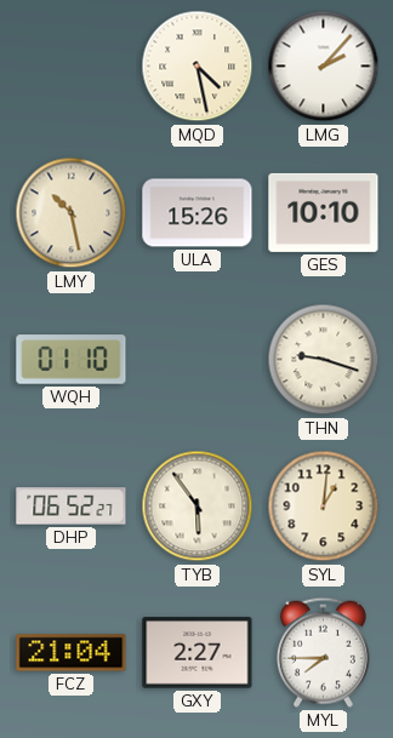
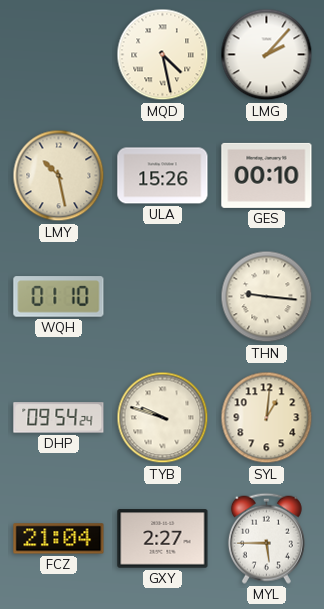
GES: 10:10 -> 00:10
THN: 9:18 -> 9:16
DHP: 06:52 -> 09:54
TYB: 5:54 -> 9:48
MYL: 7:45 -> 5:45
